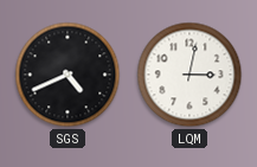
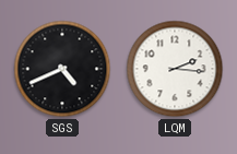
LQM: 3:02 -> 2:16
